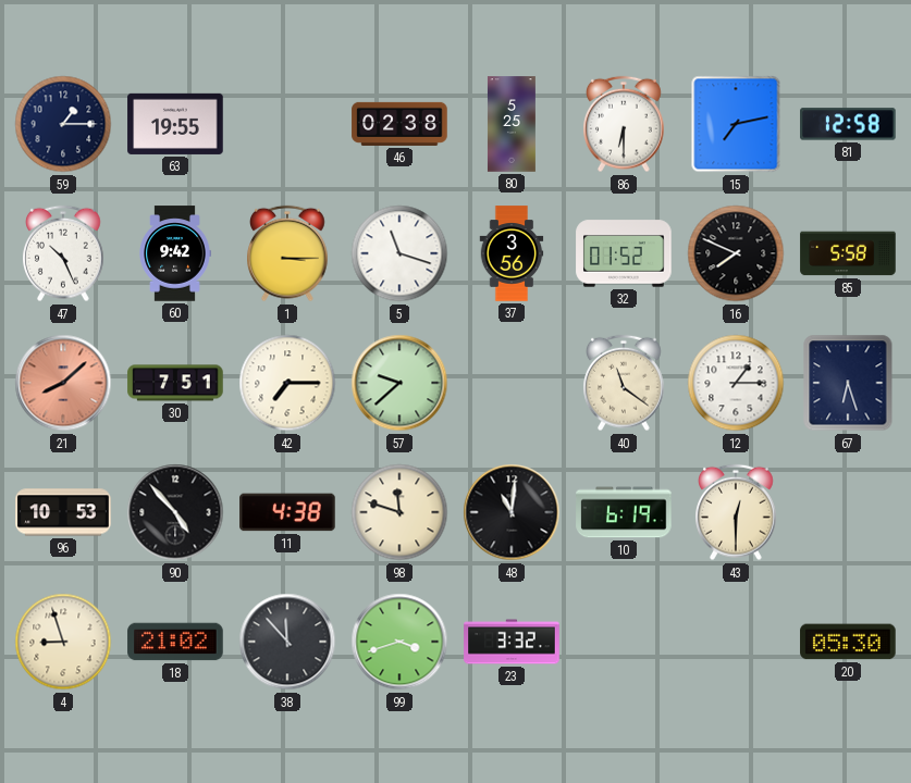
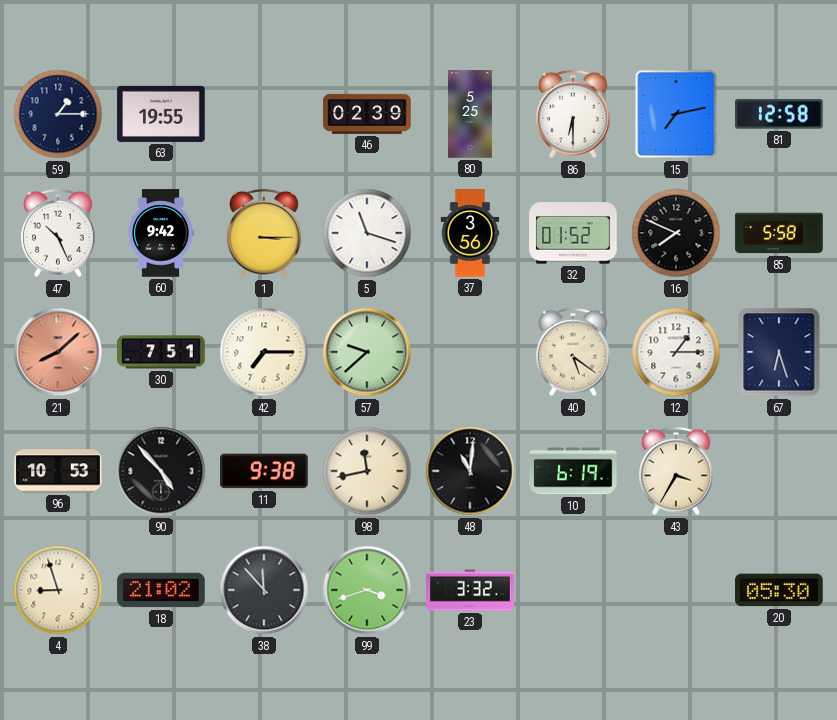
46: 02:38 -> 02:39
40: 11:21 -> 5:21
11: 4:38 -> 9:38
98: 11:48 -> 11:43
43: 12:30 -> 3:35
